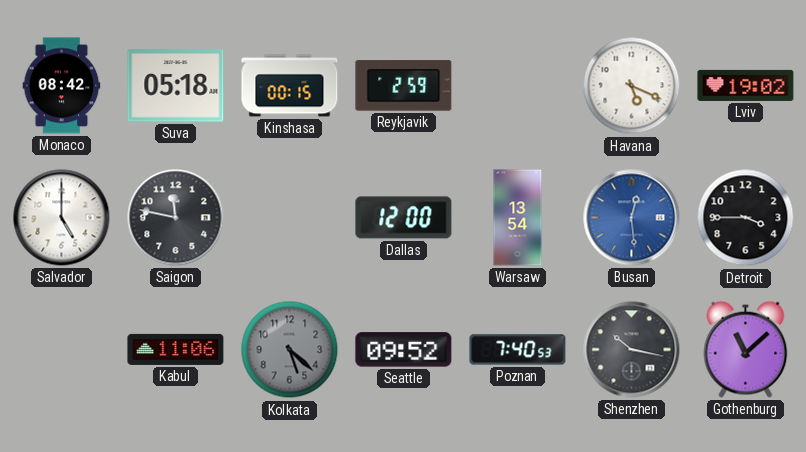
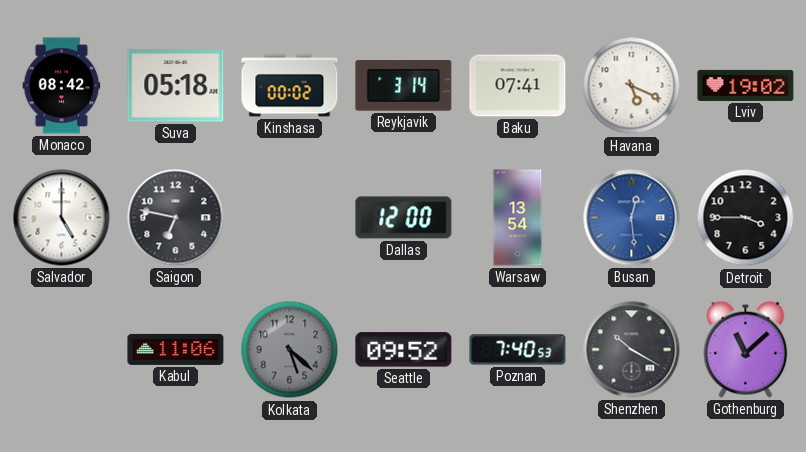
Kinshasa: 00:15 -> 00:02
Reykjavik: 2:59 -> 3:14
Baku: none -> 07:41
Saigon: 11:47 -> 6:47
Shenzhen: 10:17 -> 10:20
